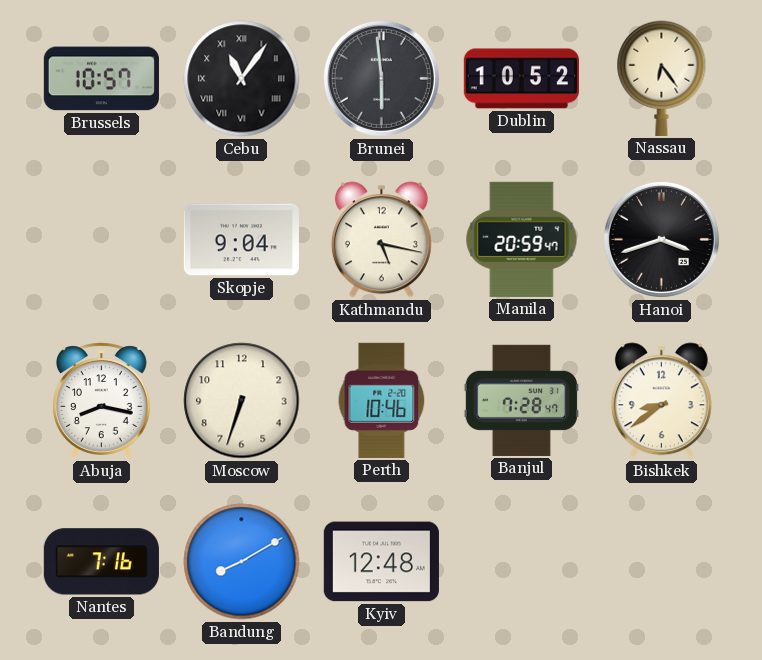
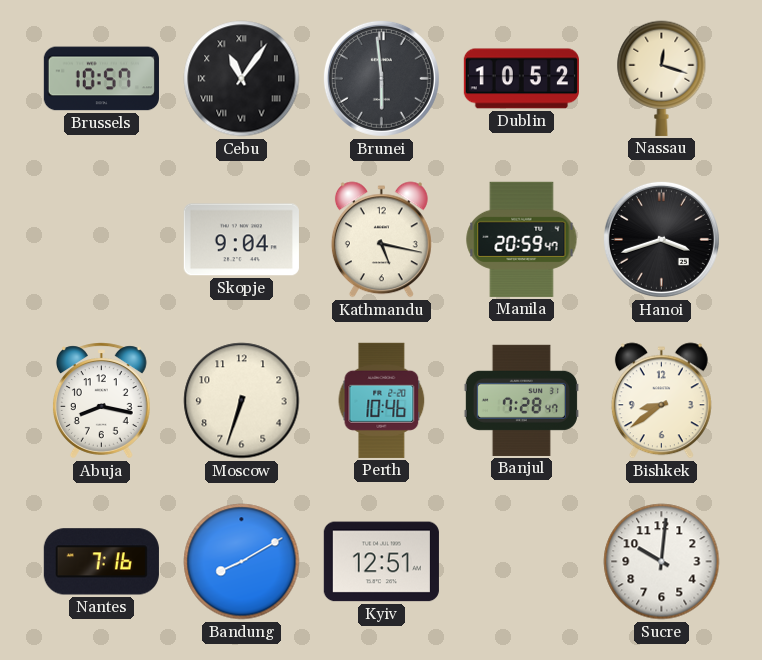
Nassau: 6:24 -> 12:18
Kyiv: 12:48 -> 12:51
Sucre: none -> 10:01
